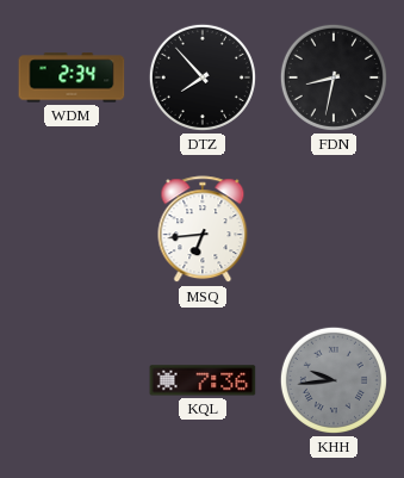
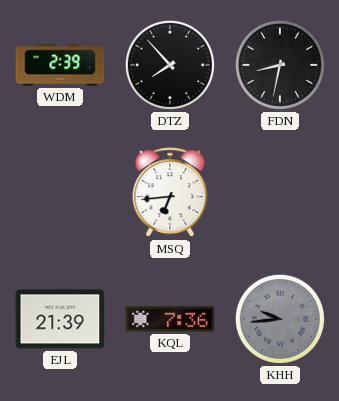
WDM: 2:34 -> 2:39
EJL: none -> 21:39
